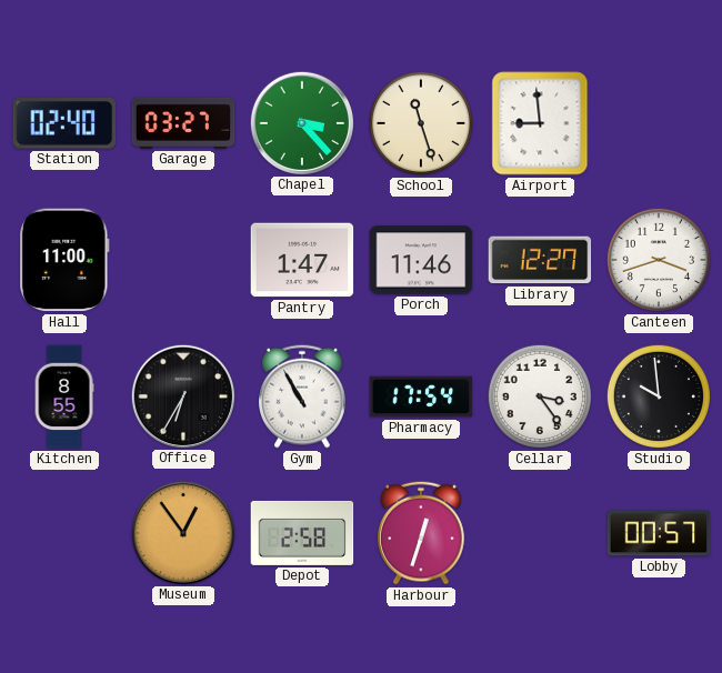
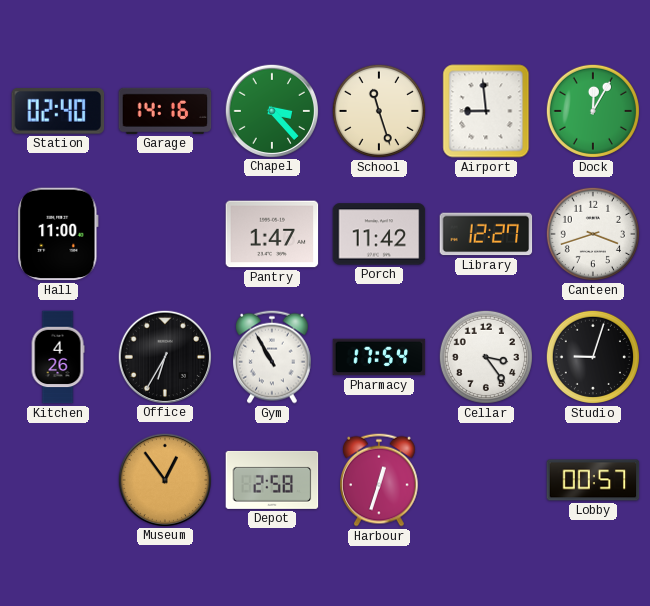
Garage: 03:27 -> 14:16
Dock: none -> 12:05
Porch: 11:46 -> 11:42
Kitchen: 8:55 -> 4:26
Studio: 9:59 -> 9:03
